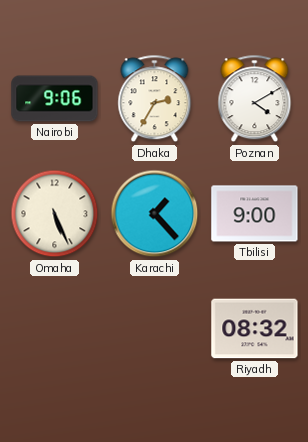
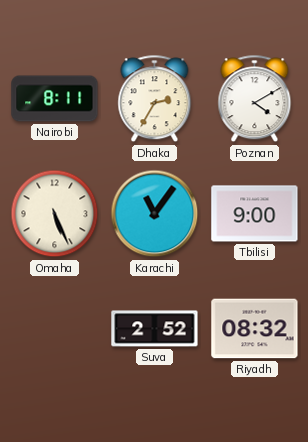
Nairobi: 9:06 -> 8:11
Karachi: 1:23 -> 11:06
Suva: none -> 2:52
